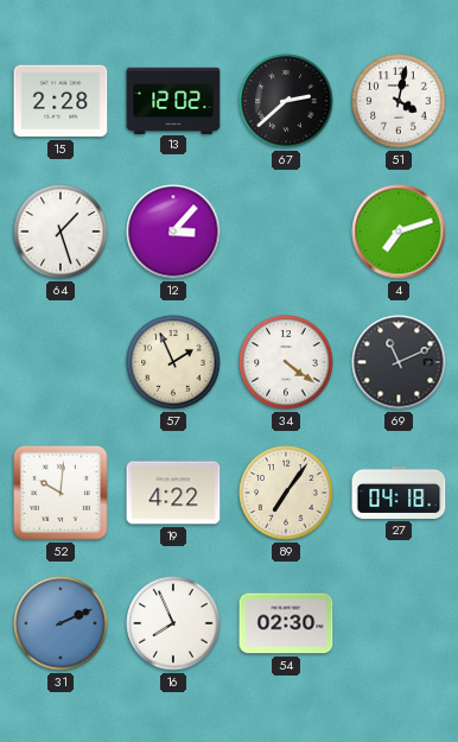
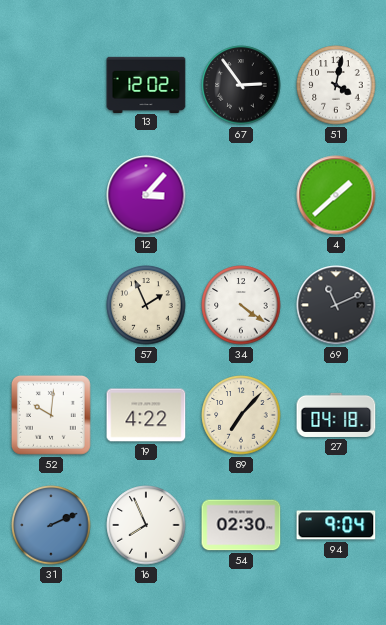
15: 2:28 -> none
67: 2:38 -> 2:54
64: 1:27 -> none
4: 7:12 -> 1:38
89: 7:06 -> 7:07
94: none -> 9:04
